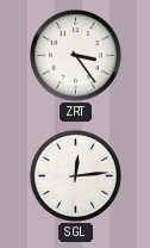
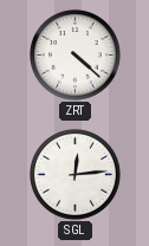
ZRT: 3:24 -> 4:22
